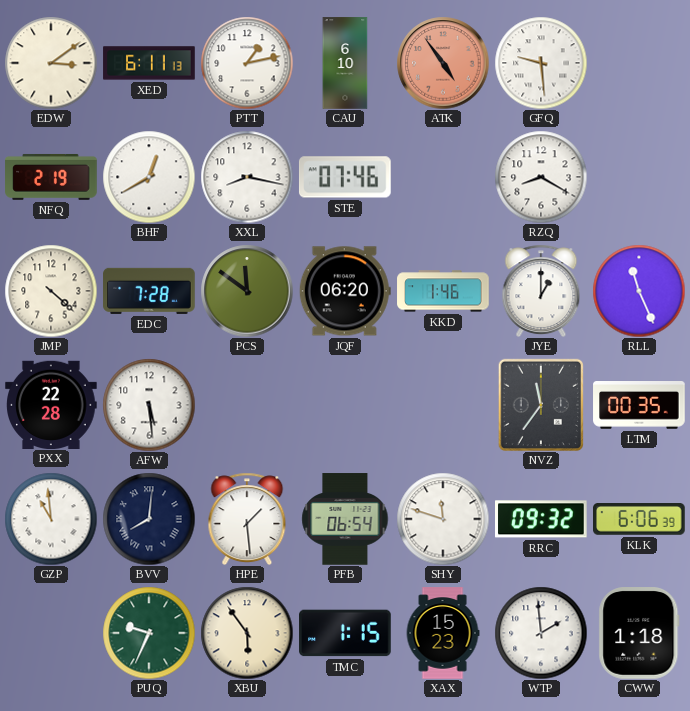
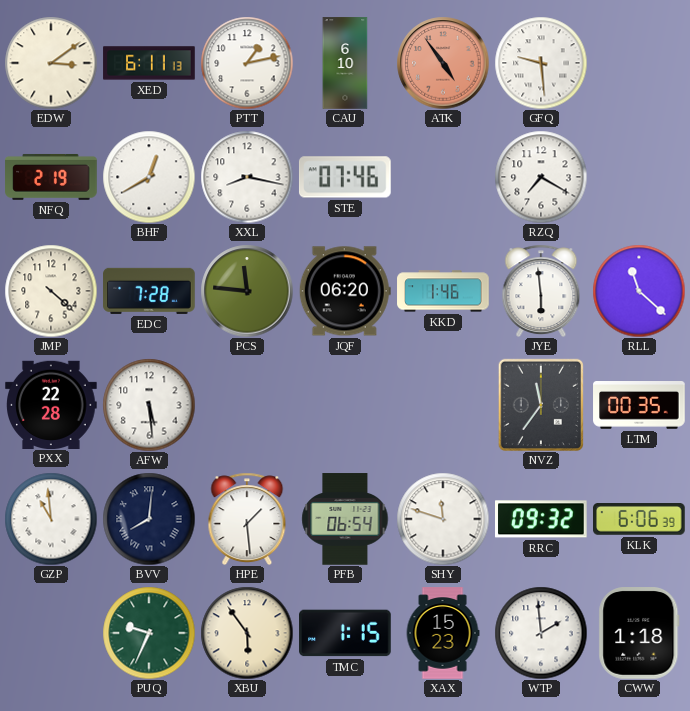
RZQ: 8:20 -> 7:20
PCS: 11:51 -> 11:46
JYE: 1:00 -> 5:59
RLL: 11:26 -> 11:22
